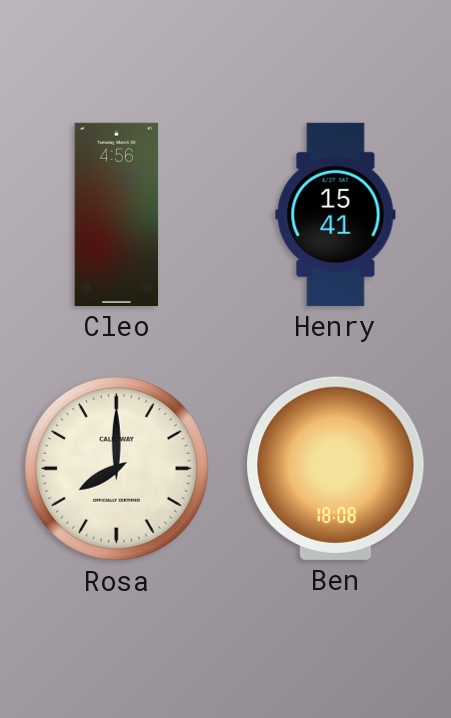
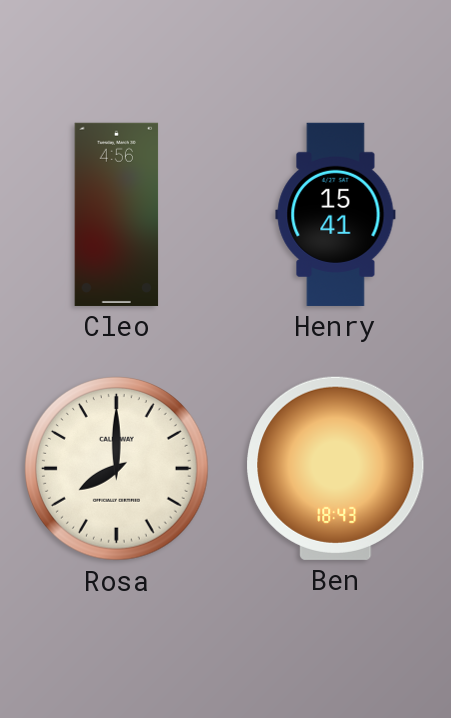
Ben: 18:08 -> 18:43
